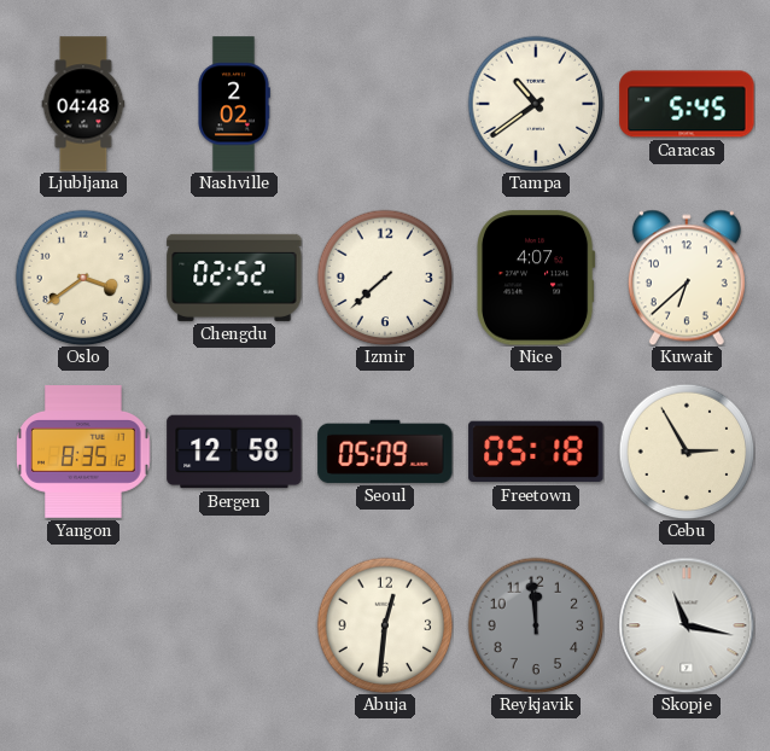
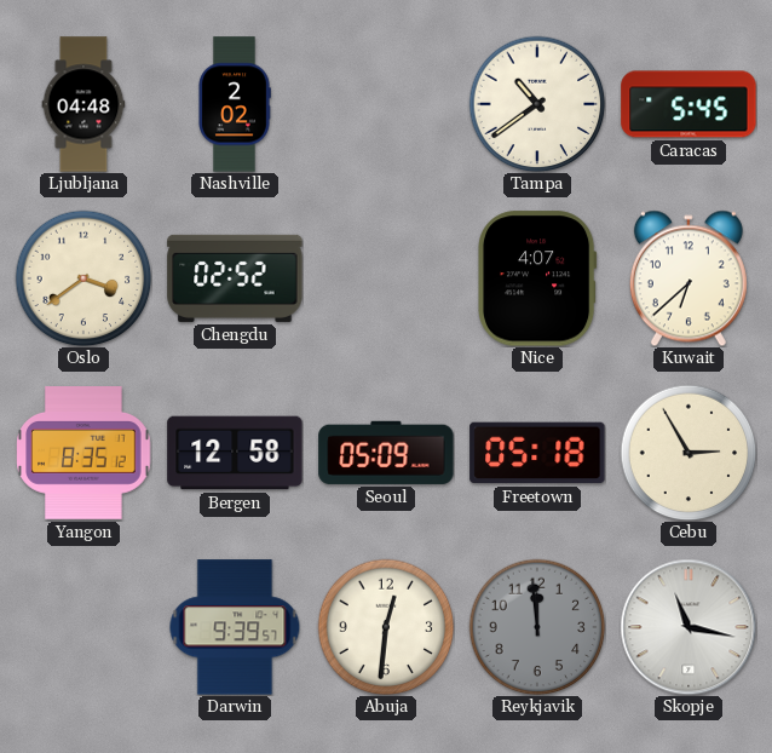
Izmir: 7:38 -> none
Darwin: none -> 9:39
